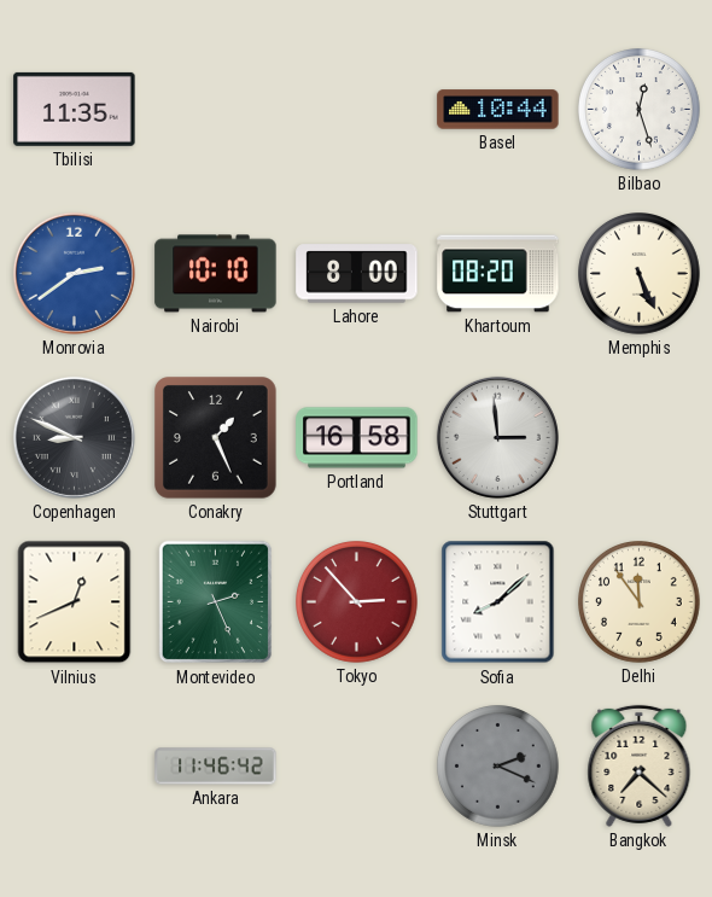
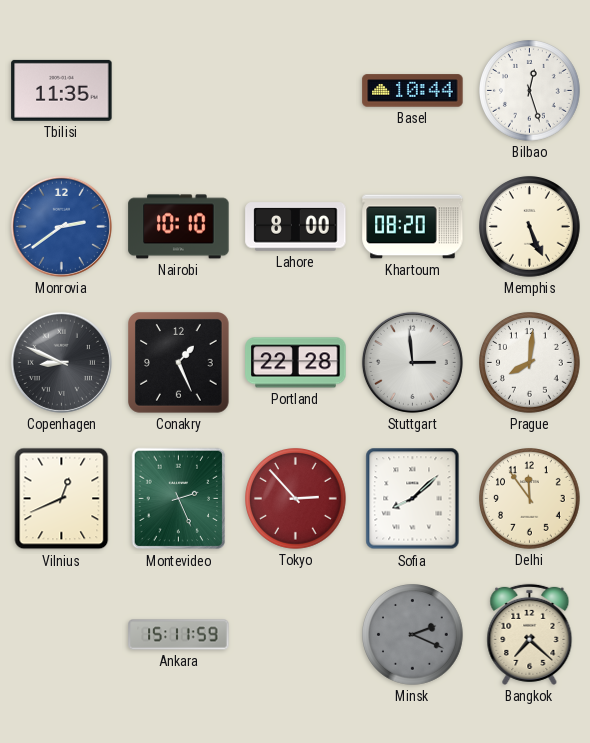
Portland: 16:58 -> 22:28
Prague: none -> 8:01
Ankara: 11:46 -> 15:11
